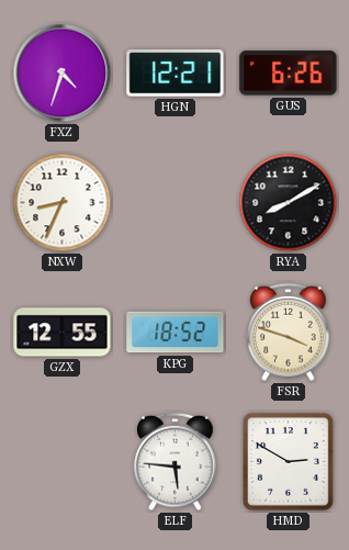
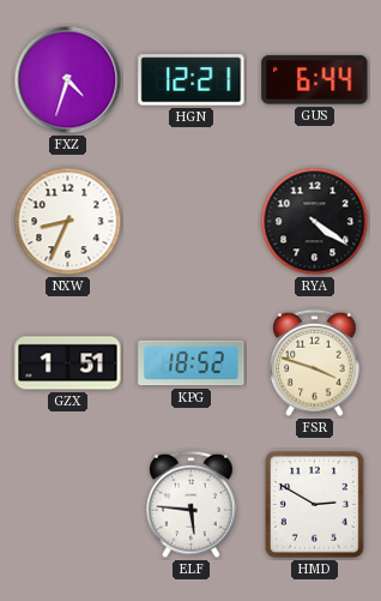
GUS: 6:26 -> 6:44
RYA: 8:10 -> 4:21
GZX: 12:55 -> 1:51
